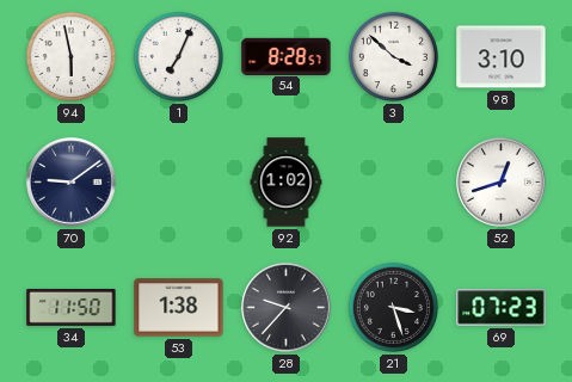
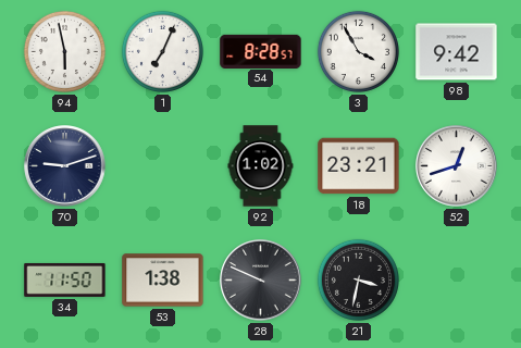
3: 3:52 -> 3:55
98: 3:10 -> 9:42
70: 9:09 -> 9:12
18: none -> 23:21
28: 9:37 -> 9:49
21: 3:27 -> 3:32
69: 07:23 -> none
